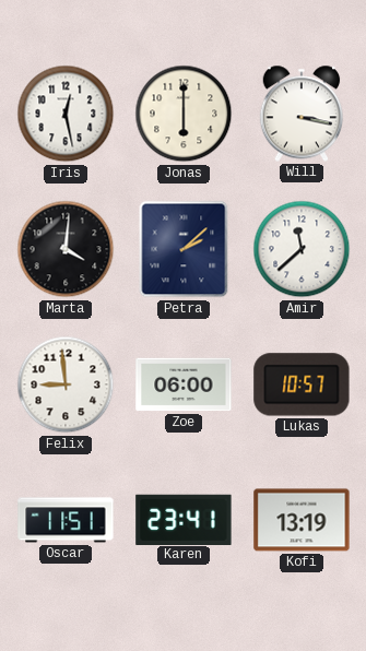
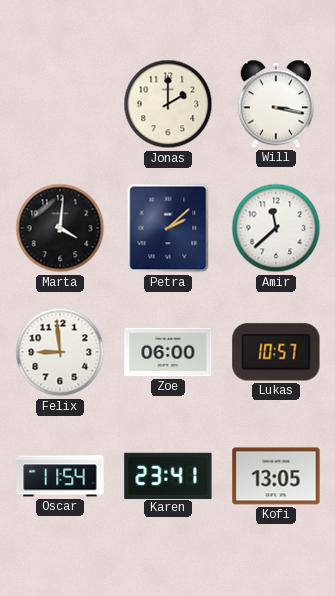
Iris: 12:28 -> none
Jonas: 6:00 -> 2:00
Oscar: 11:51 -> 11:54
Kofi: 13:19 -> 13:05
